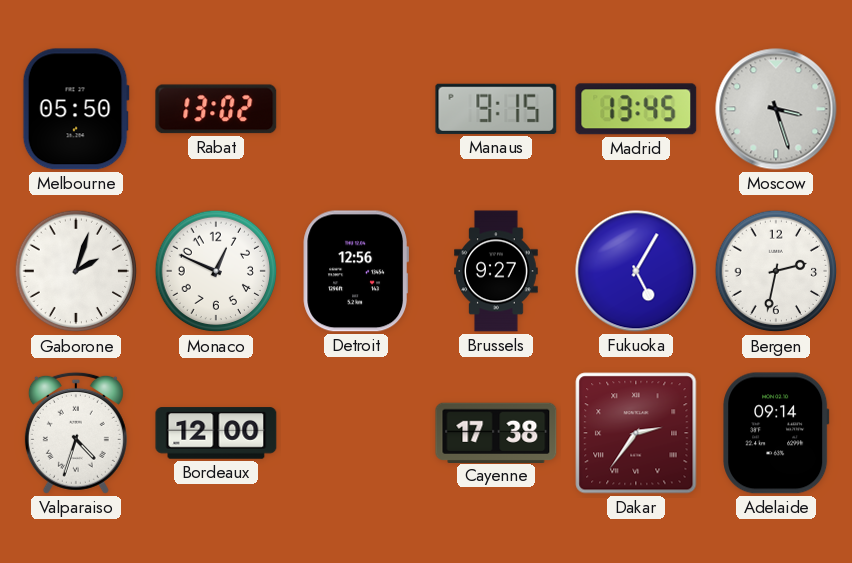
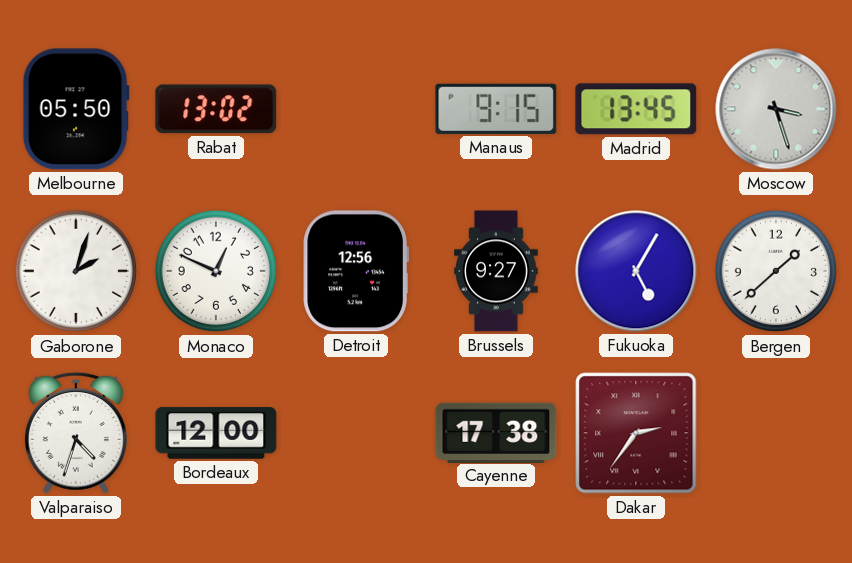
Bergen: 2:32 -> 1:38
Adelaide: 09:14 -> none
